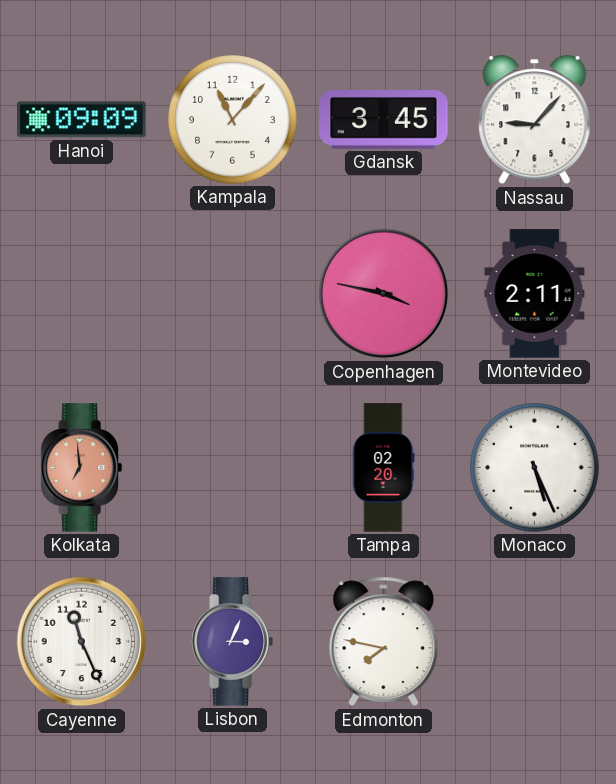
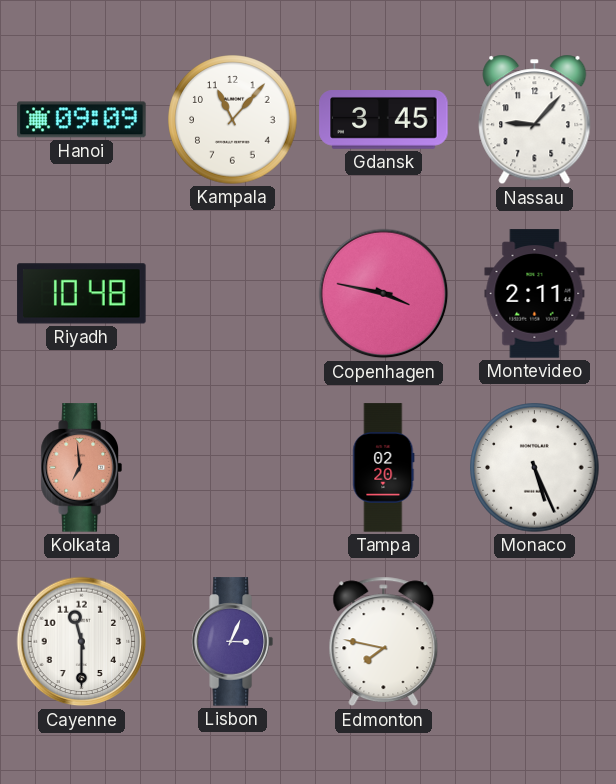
Riyadh: none -> 10:48
Cayenne: 11:26 -> 11:30
